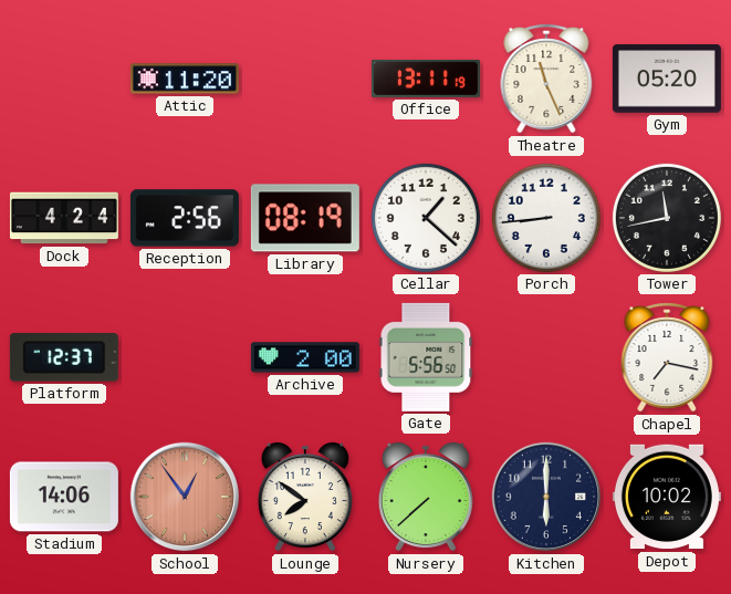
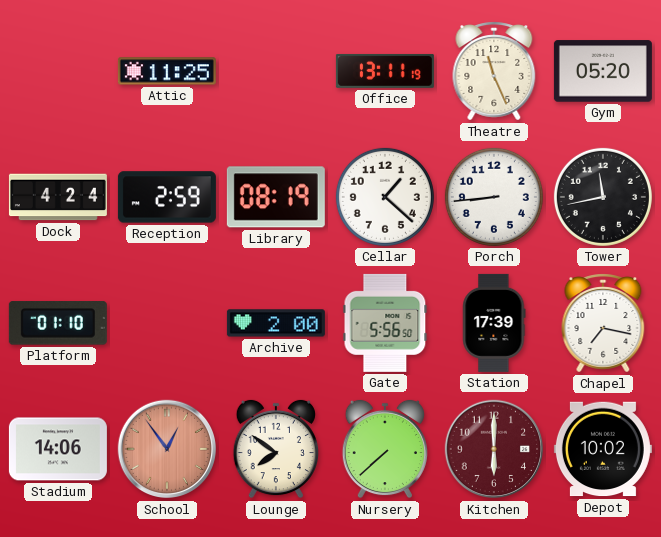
Attic: 11:20 -> 11:25
Reception: 2:56 -> 2:59
Platform: 12:37 -> 01:10
Station: none -> 17:39
Kitchen dial: navy -> burgundy
